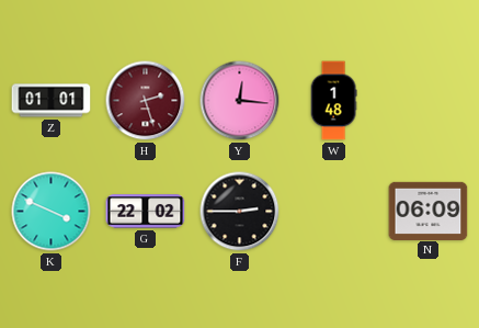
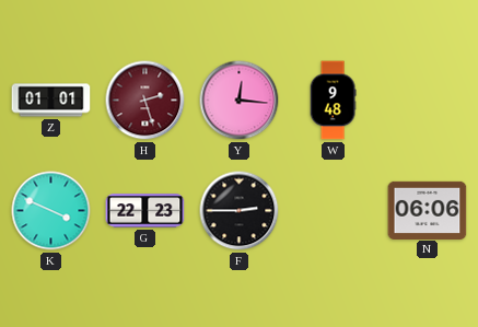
W: 1:48 -> 9:48
G: 22:02 -> 22:23
N: 06:09 -> 06:06
